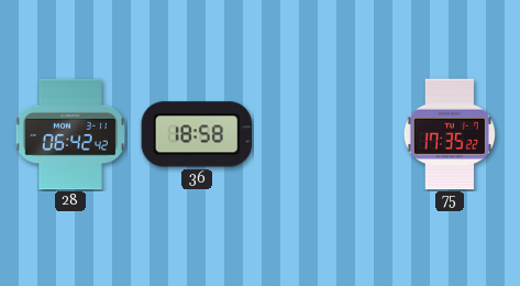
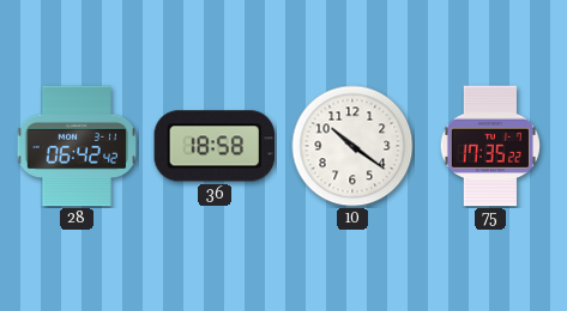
10: none -> 10:21
